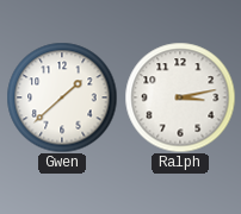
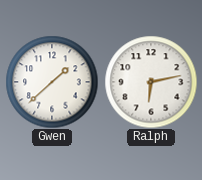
Ralph: 3:13 -> 6:13
